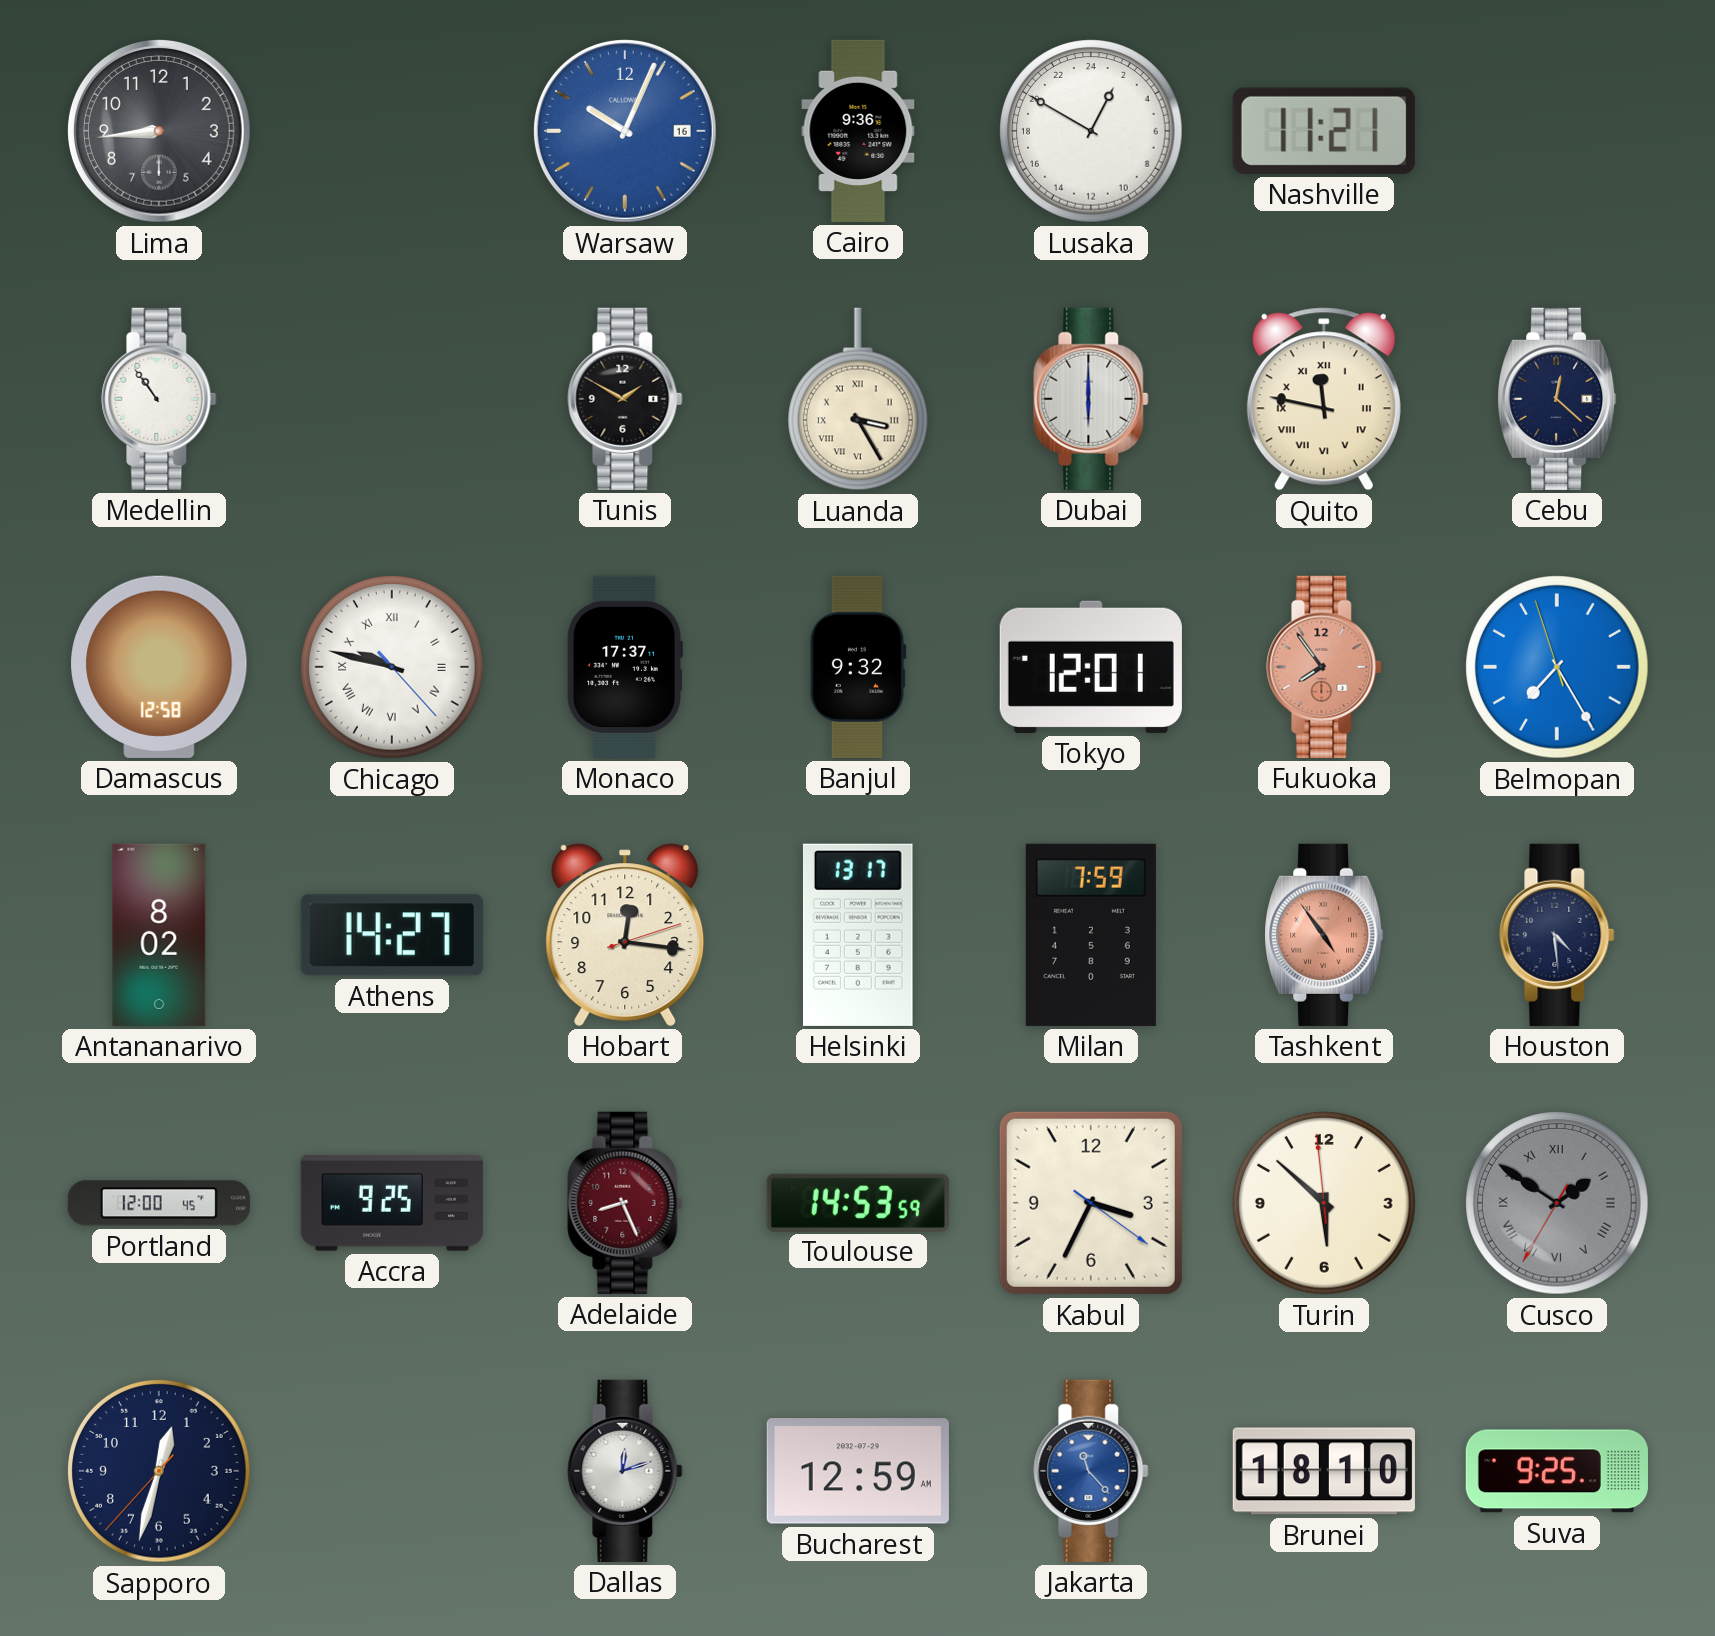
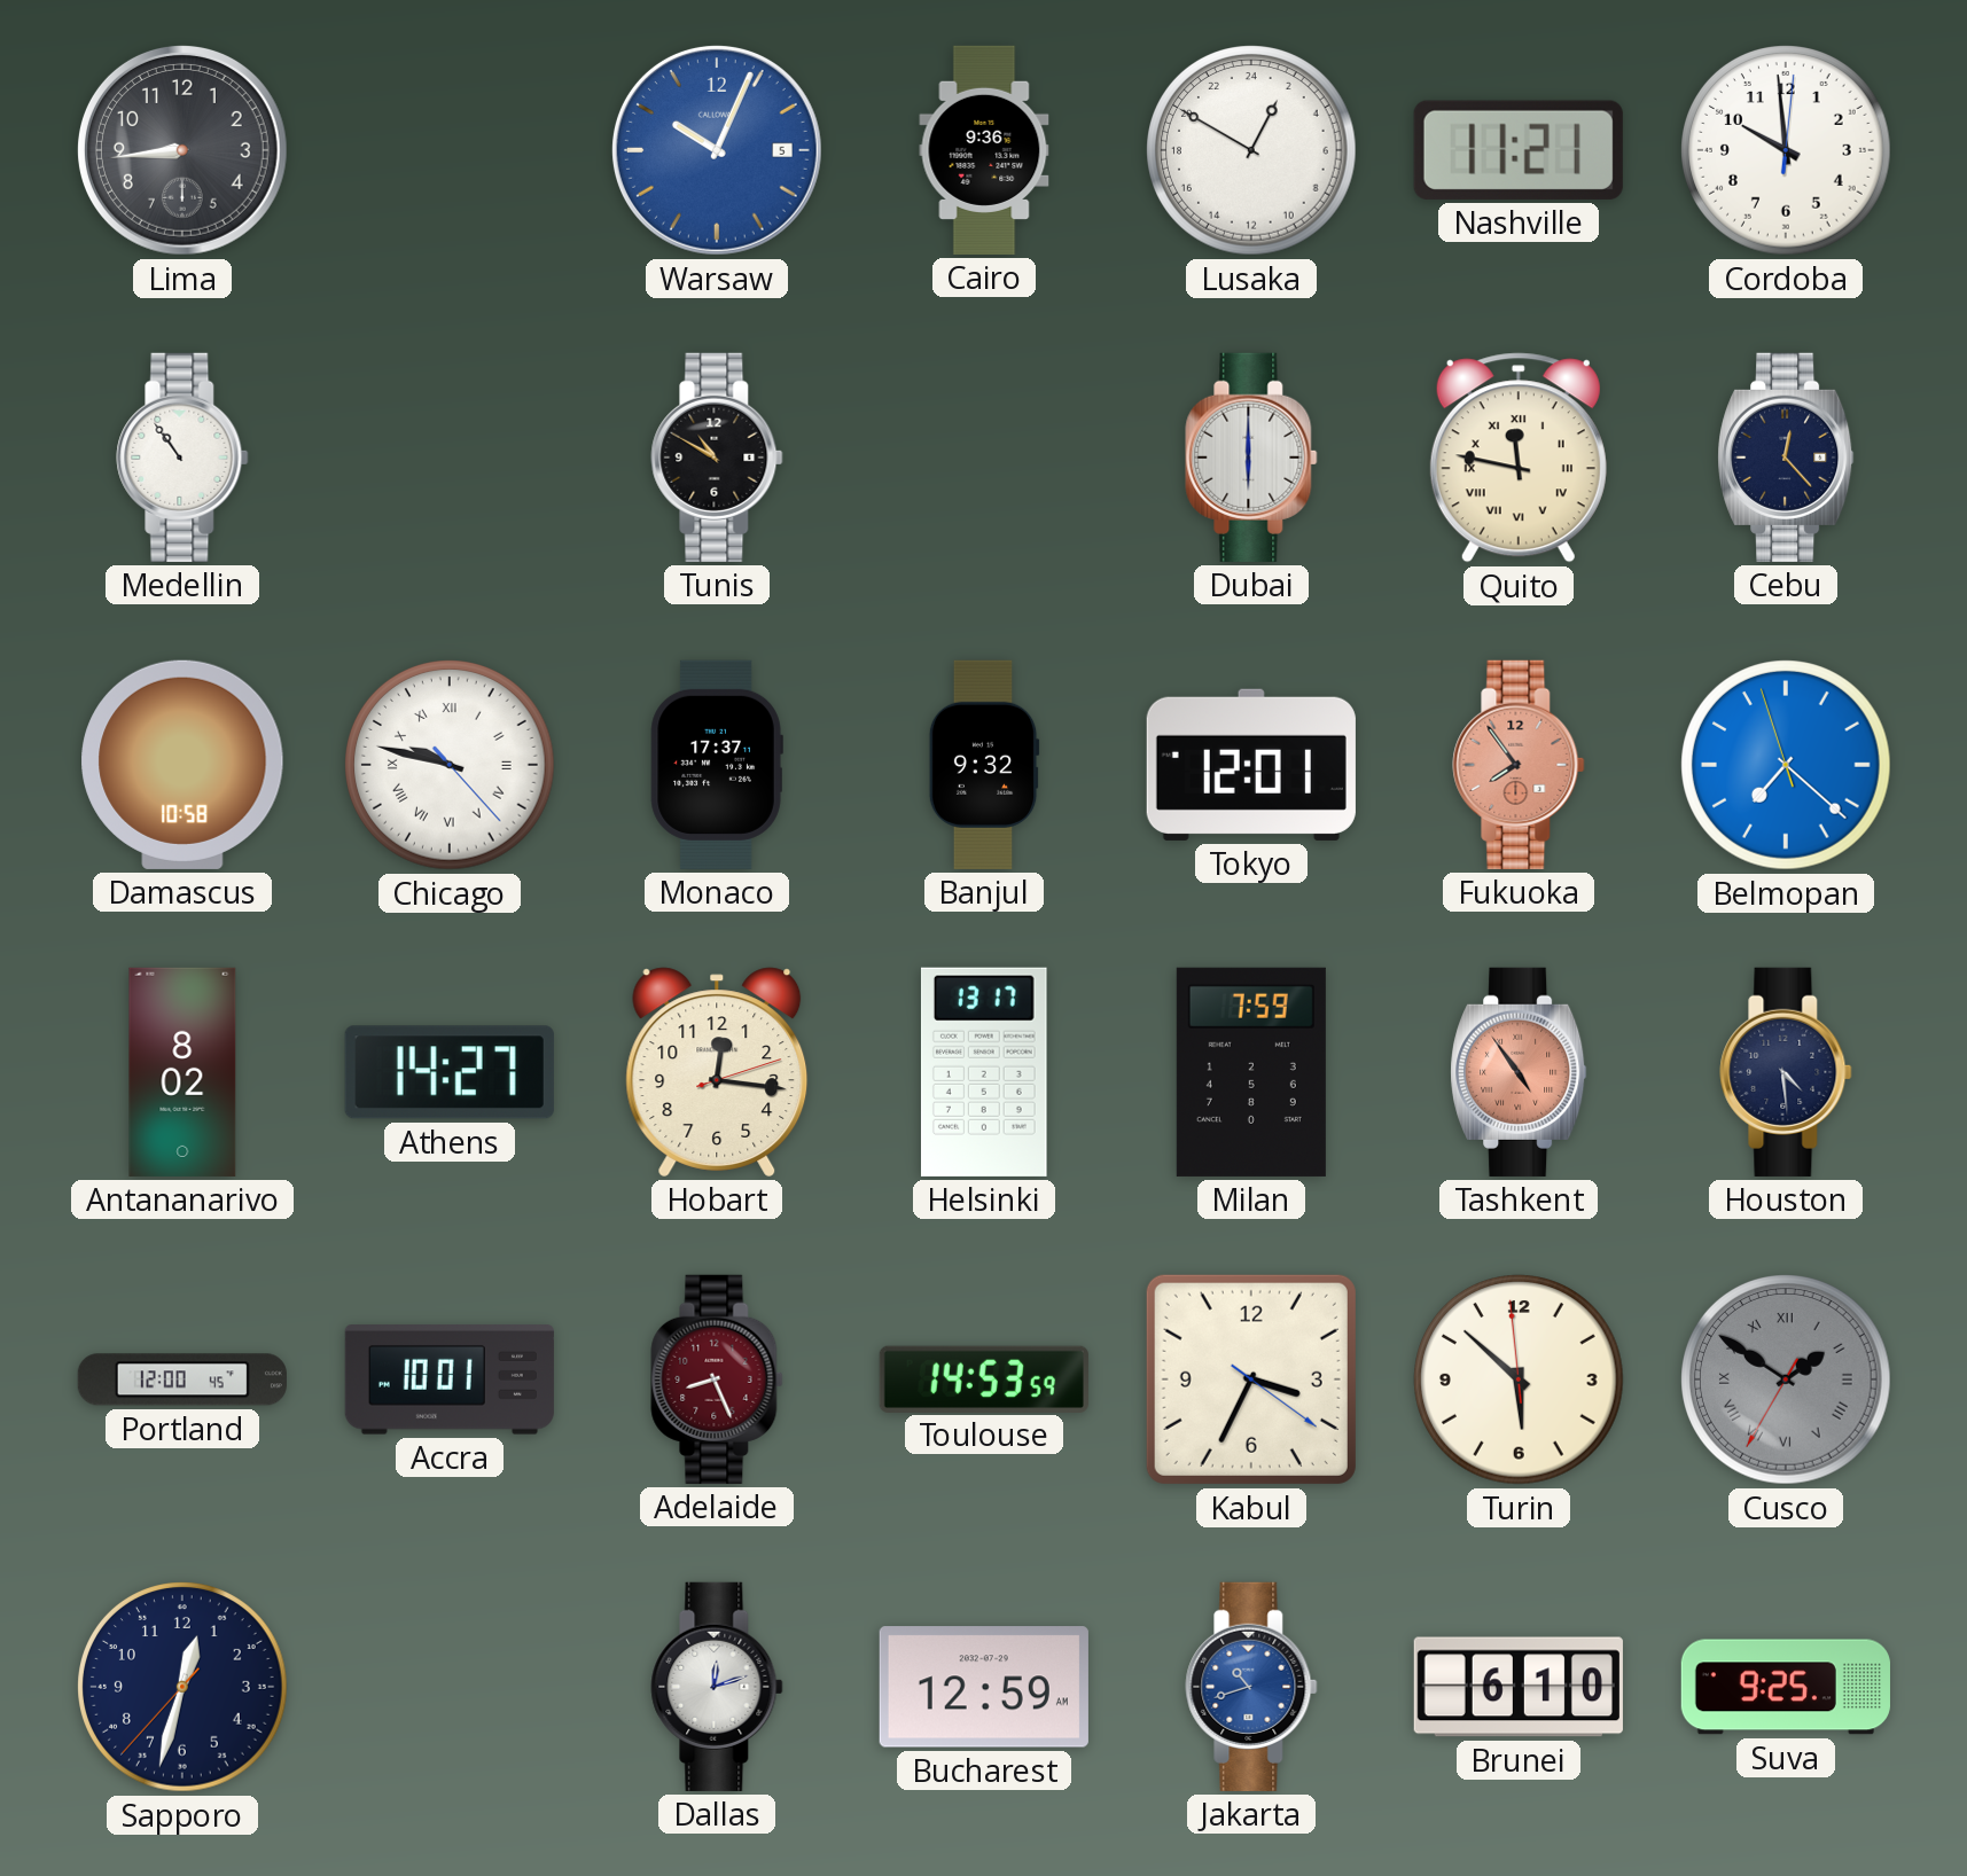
Warsaw date: 16 -> 5
Cordoba: none -> 9:59
Tunis: 1:50 -> 10:50
Luanda: 3:25 -> none
Cebu: 12:22 -> 12:23
Damascus: 12:58 -> 10:58
Belmopan: 7:24 -> 7:21
Accra: 9:25 -> 10:01
Jakarta: 11:23 -> 10:42
Brunei: 18:10 -> 6:10
